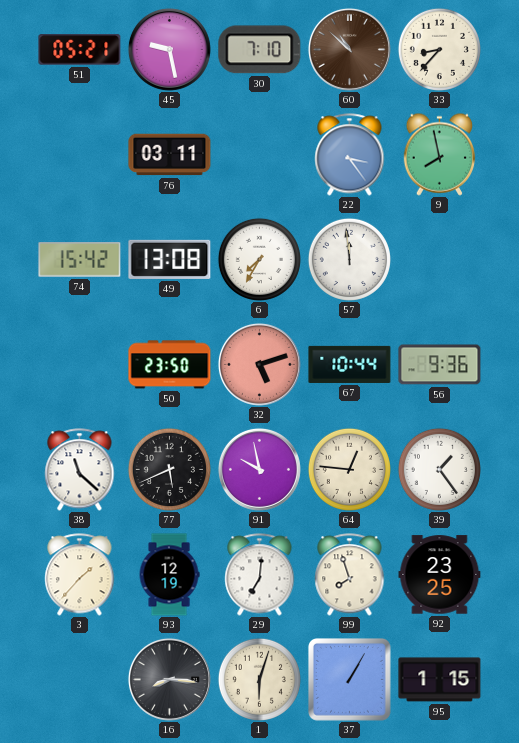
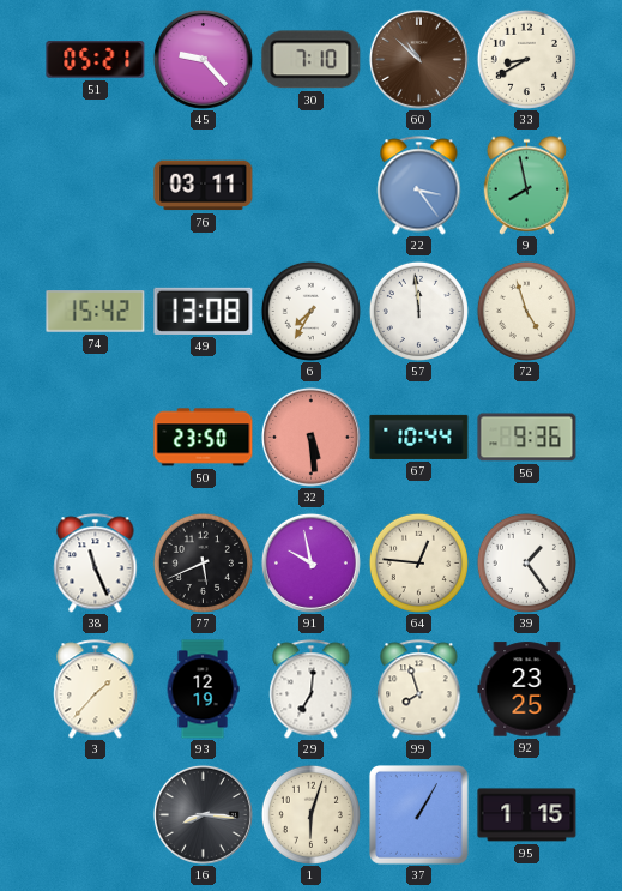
45: 9:28 -> 9:23
33: 8:37 -> 8:40
72: none -> 4:57
32: 5:12 -> 5:29
38: 11:22 -> 11:26
